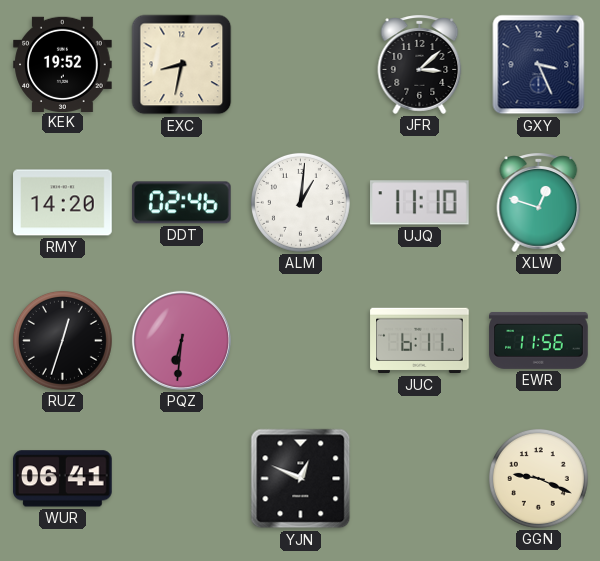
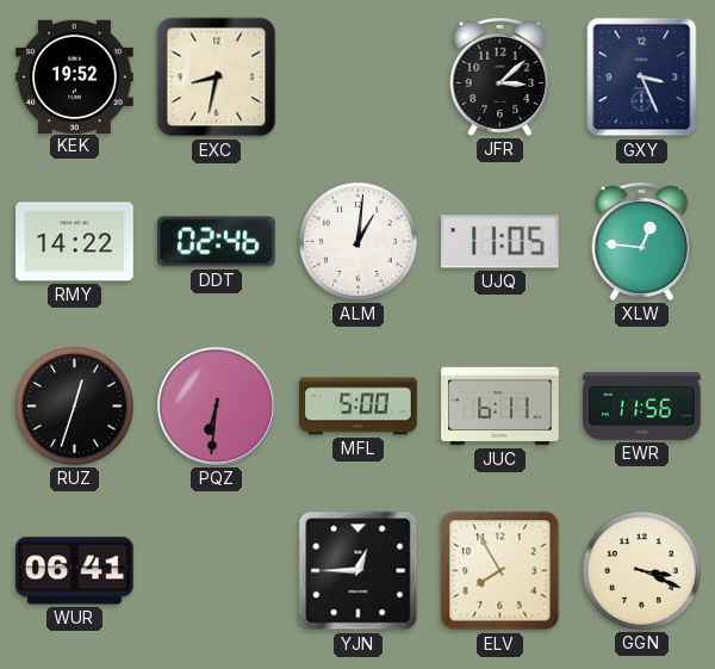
RMY: 14:20 -> 14:22
UJQ: 11:10 -> 11:05
XLW: 12:48 -> 12:46
MFL: none -> 5:00
YJN: 12:49 -> 12:45
ELV: none -> 7:55
GGN: 9:19 -> 3:19
